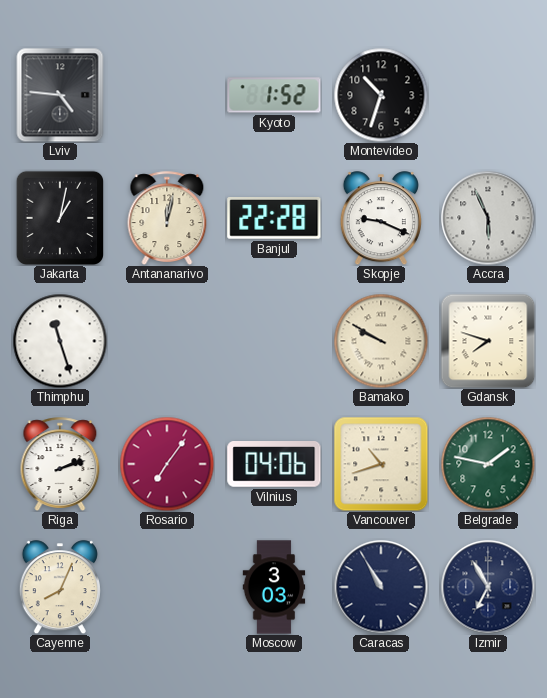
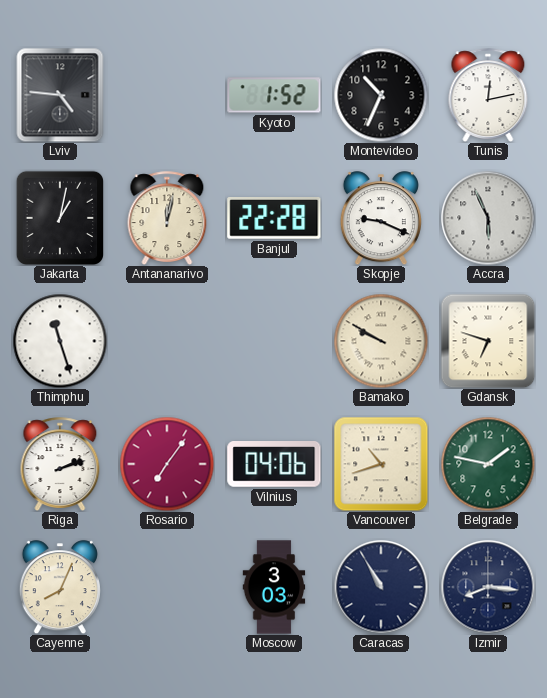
Montevideo: 10:33 -> 10:34
Tunis: none -> 12:13
Gdansk: 7:48 -> 6:48
Izmir: 6:55 -> 8:16
